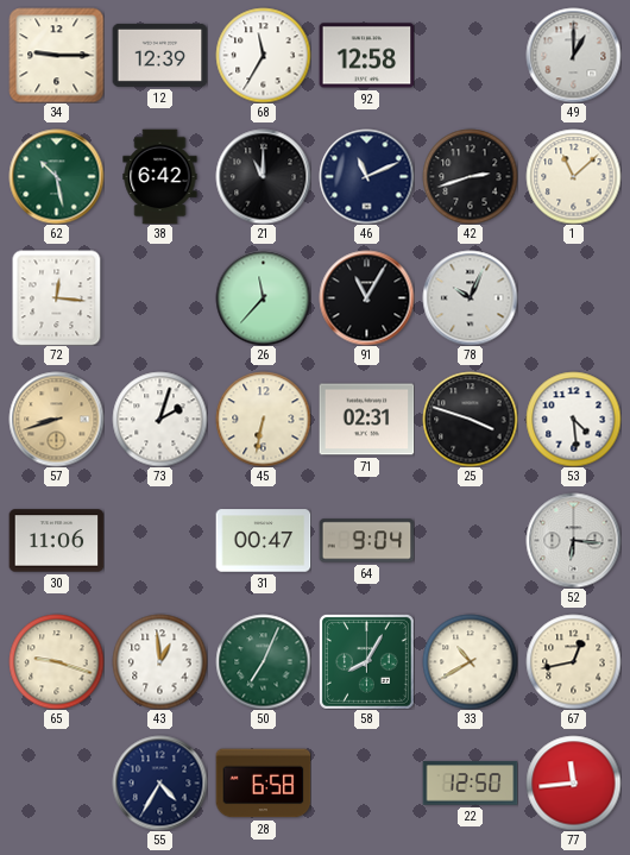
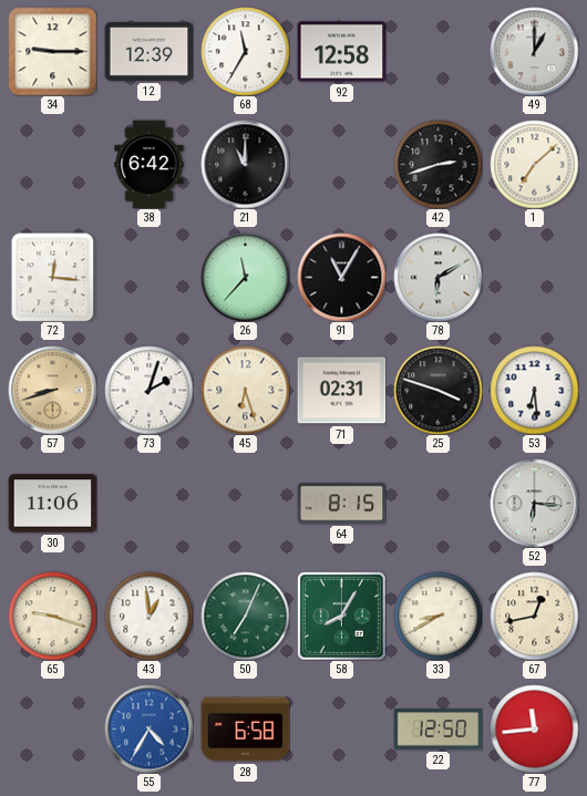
62: 10:28 -> none
46: 11:11 -> none
1: 11:08 -> 7:08
78: 10:04 -> 6:10
45: 6:32 -> 6:27
53: 4:29 -> 6:29
31: 00:47 -> none
64: 9:04 -> 8:15
33: 10:40 -> 8:40
55 dial: navy -> blue
